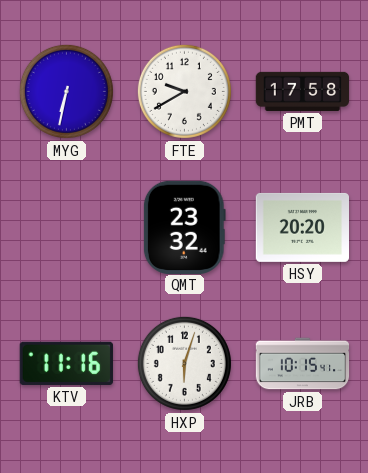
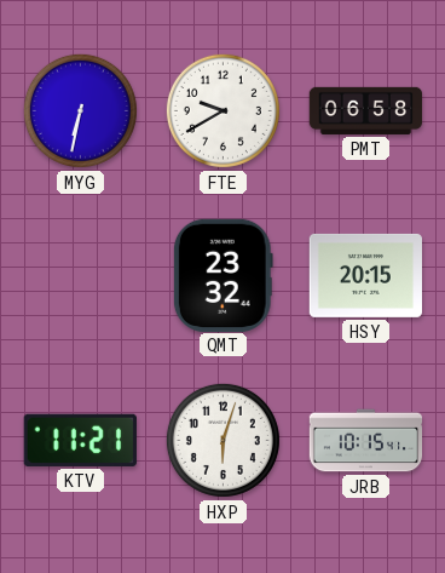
PMT: 17:58 -> 06:58
HSY: 20:20 -> 20:15
KTV: 11:16 -> 11:21
